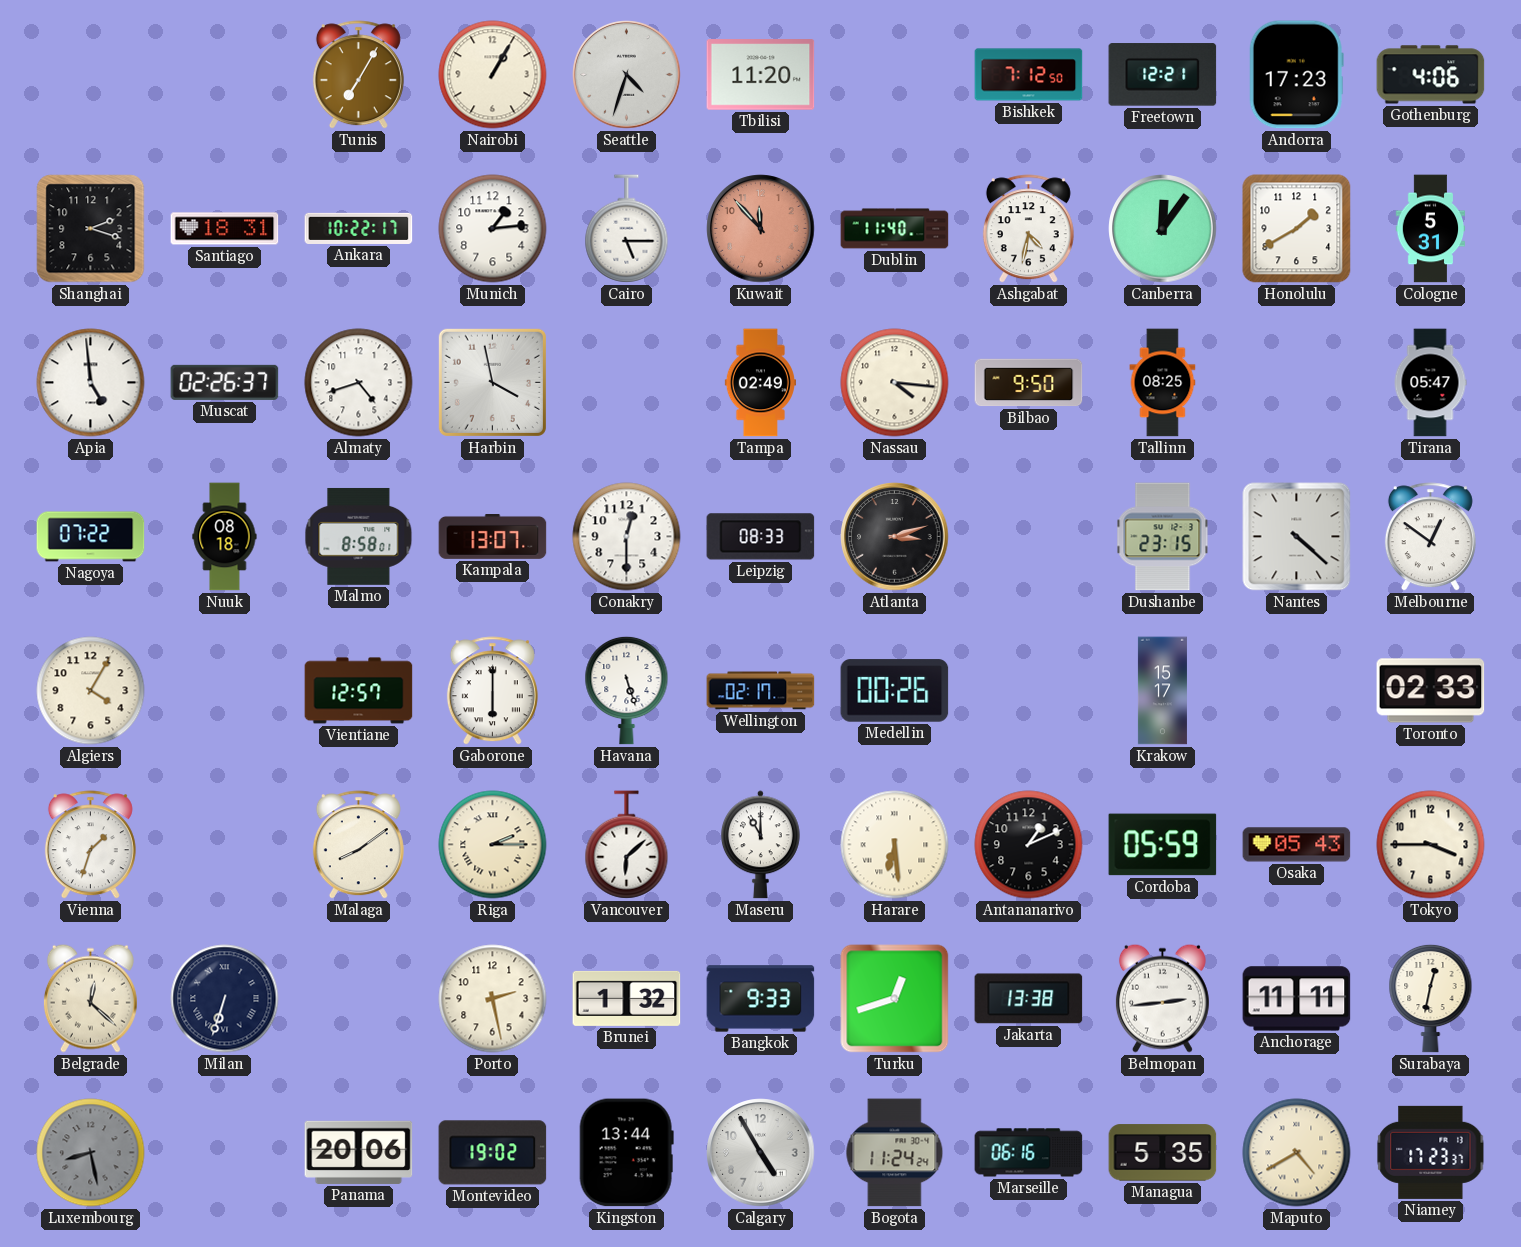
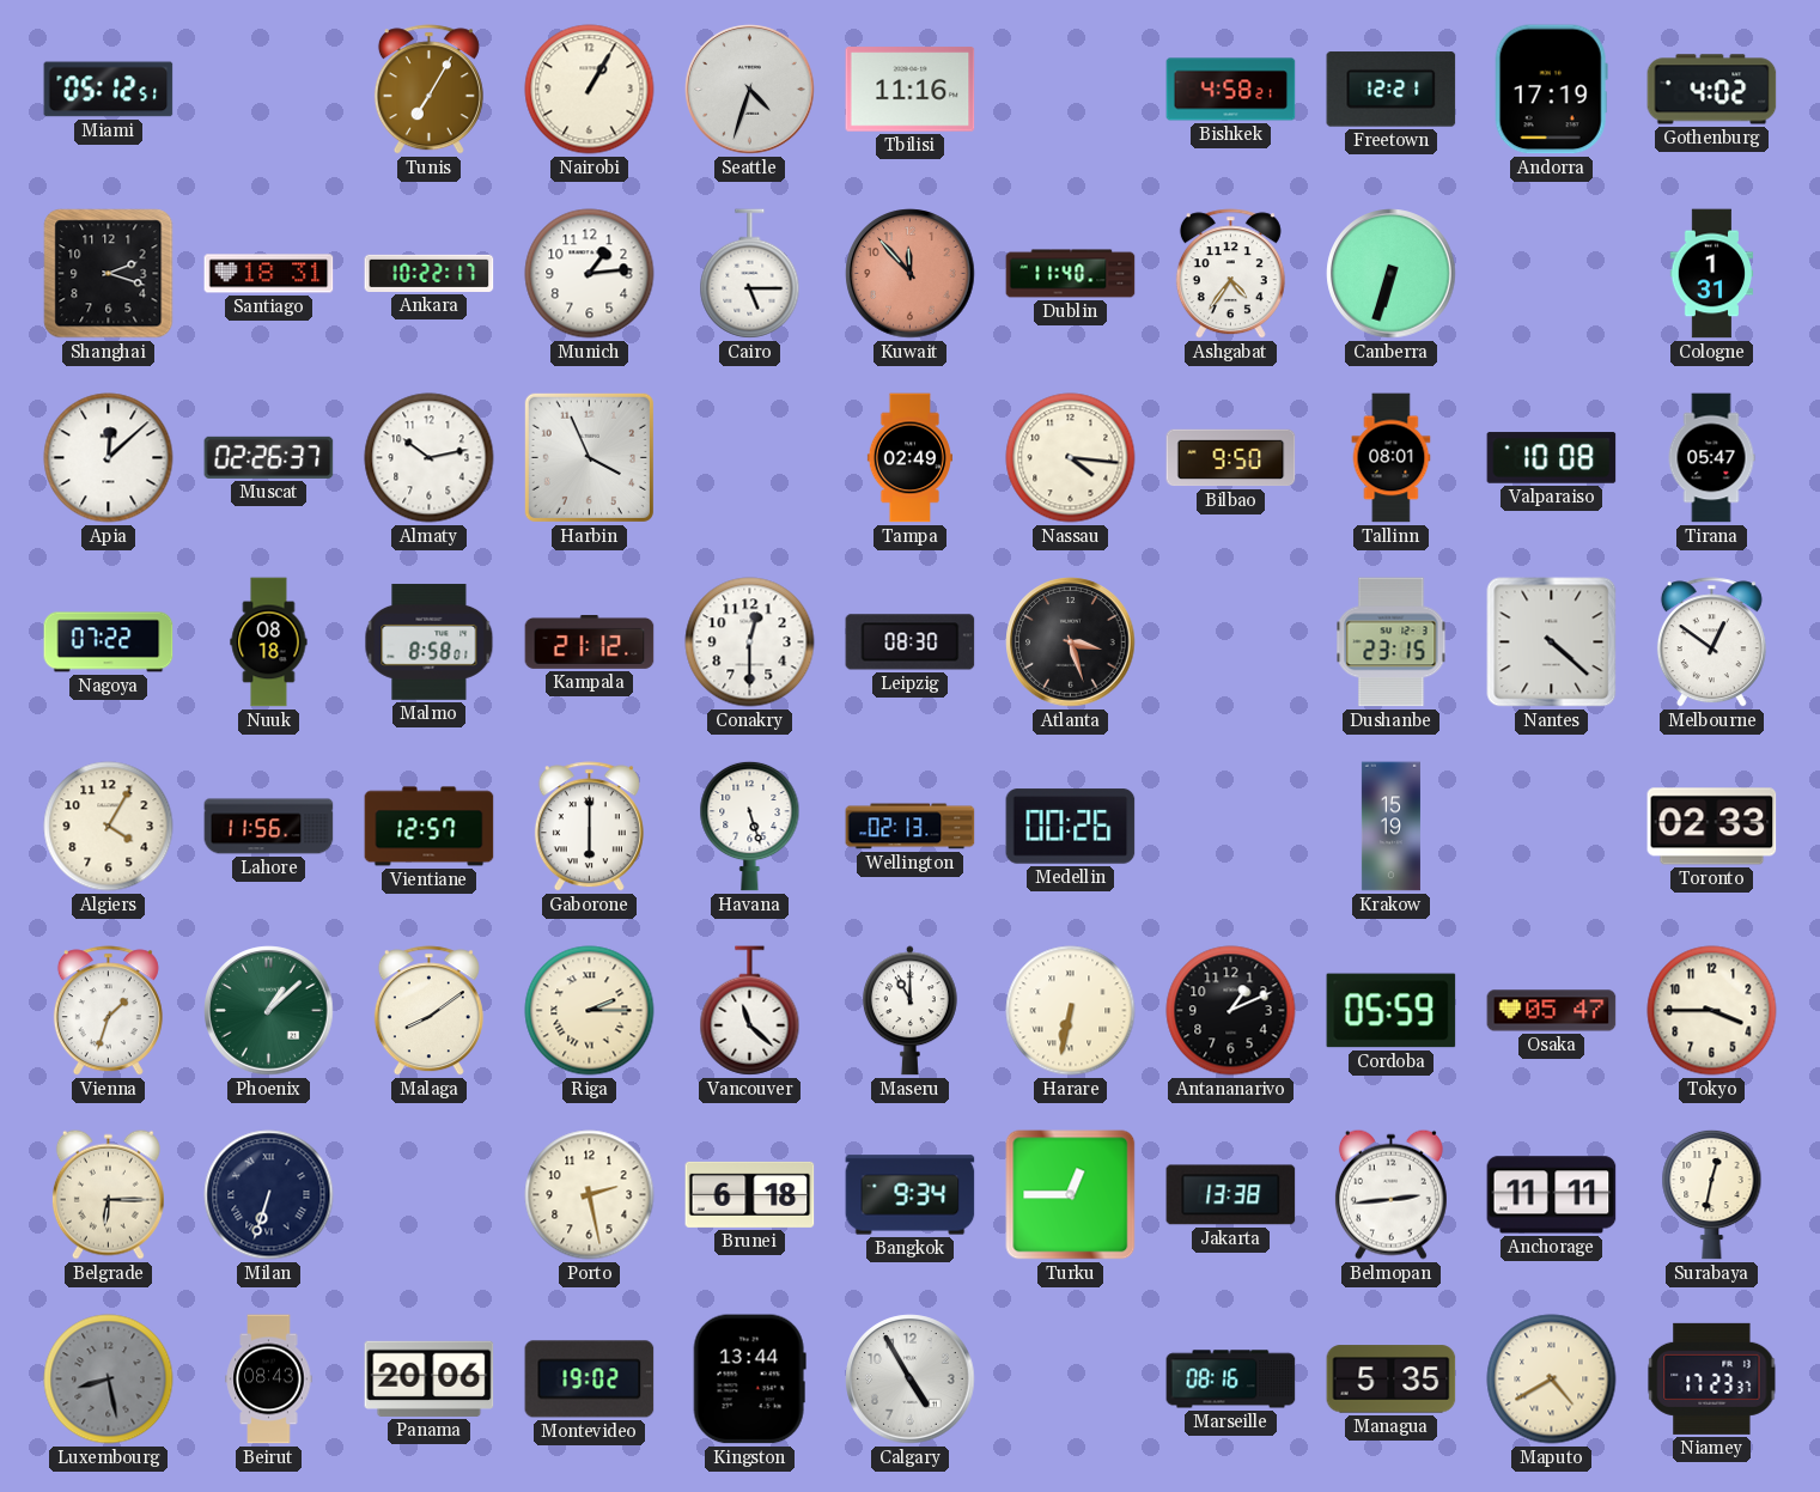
Miami: none -> 05:12
Tbilisi: 11:20 -> 11:16
Bishkek: 7:12 -> 4:58
Andorra: 17:23 -> 17:19
Gothenburg: 4:06 -> 4:02
Ashgabat: 4:32 -> 4:36
Canberra: 12:06 -> 6:33
Honolulu: 1:40 -> none
Cologne: 5:31 -> 1:31
Apia: 4:59 -> 12:08
Almaty: 4:42 -> 10:13
Harbin: 3:58 -> 3:56
Tallinn: 08:25 -> 08:01
Valparaiso: none -> 10:08
Kampala: 13:07 -> 21:12
Leipzig: 08:33 -> 08:30
Atlanta: 3:12 -> 3:27
Lahore: none -> 11:56
Wellington: 02:17 -> 02:13
Krakow: 15:17 -> 15:19
Phoenix: none -> 1:08
Vancouver: 6:08 -> 11:22
Harare: 6:29 -> 6:32
Osaka: 05:43 -> 05:47
Belgrade: 12:22 -> 6:15
Brunei: 1:32 -> 6:18
Bangkok: 9:33 -> 9:34
Turku: 12:42 -> 12:45
Beirut: none -> 08:43
Bogota: 11:24 -> none
Marseille: 06:16 -> 08:16
